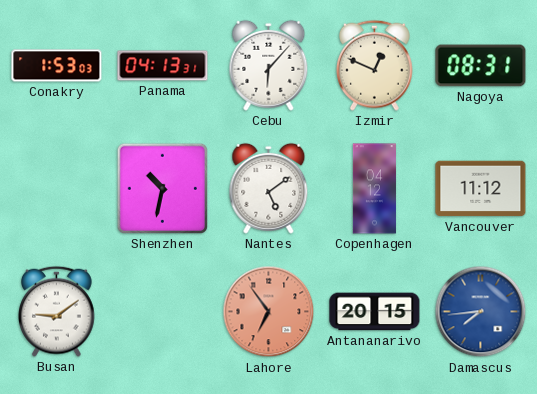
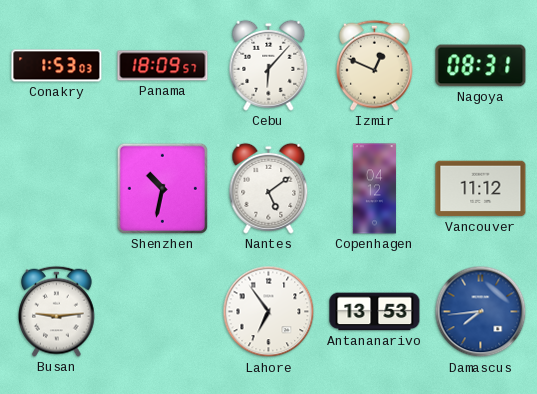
Panama: 04:13 -> 18:09
Busan: 9:09 -> 9:14
Lahore dial: salmon -> white
Antananarivo: 20:15 -> 13:53
